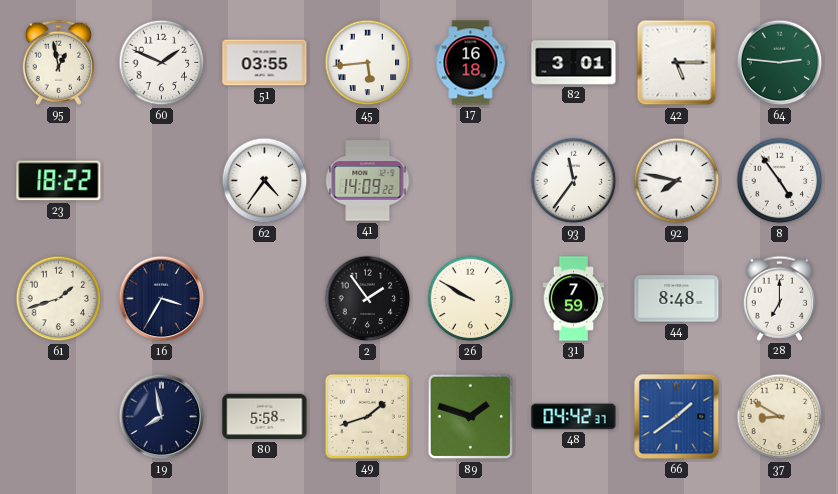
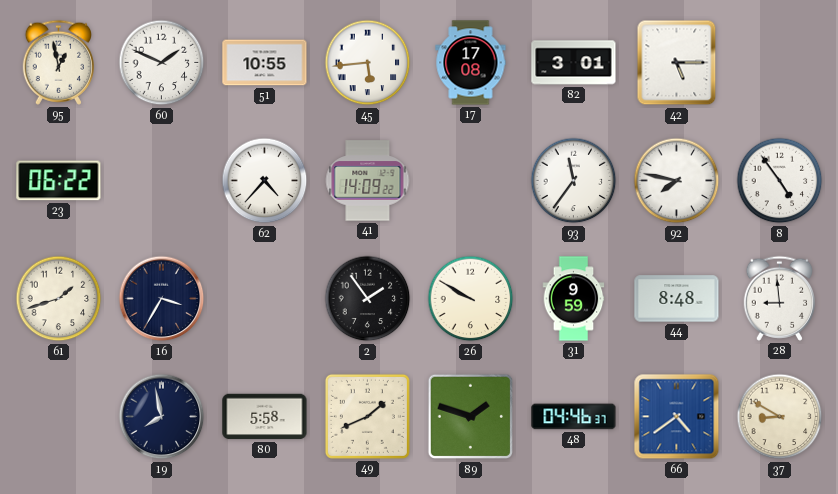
51: 03:55 -> 10:55
17: 16:18 -> 17:08
64: 2:46 -> none
23: 18:22 -> 06:22
62: 4:36 -> 4:37
31: 7:59 -> 9:59
28: 7:00 -> 8:59
49: 1:42 -> 1:41
48: 04:42 -> 04:46
66: 1:39 -> 4:39
